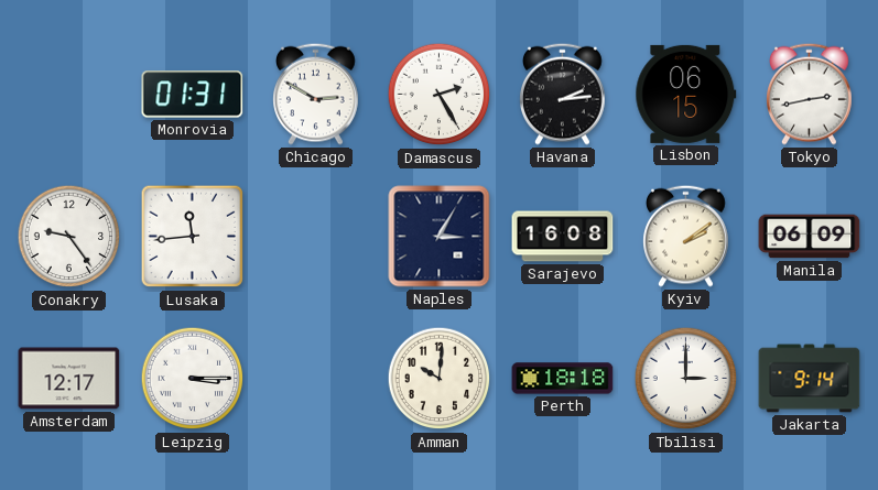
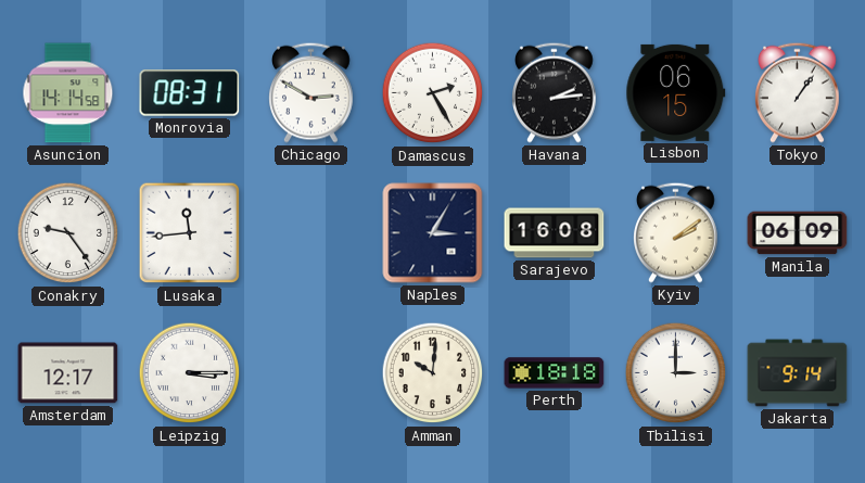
Asuncion: none -> 14:14
Monrovia: 01:31 -> 08:31
Tokyo: 2:43 -> 1:06
